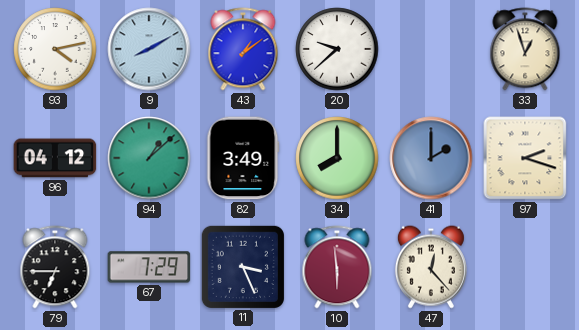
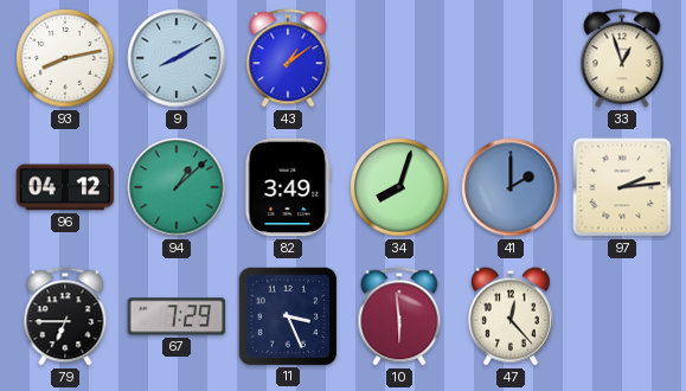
93: 4:13 -> 8:13
20: 9:38 -> none
34: 8:00 -> 8:03
97: 2:18 -> 2:14
